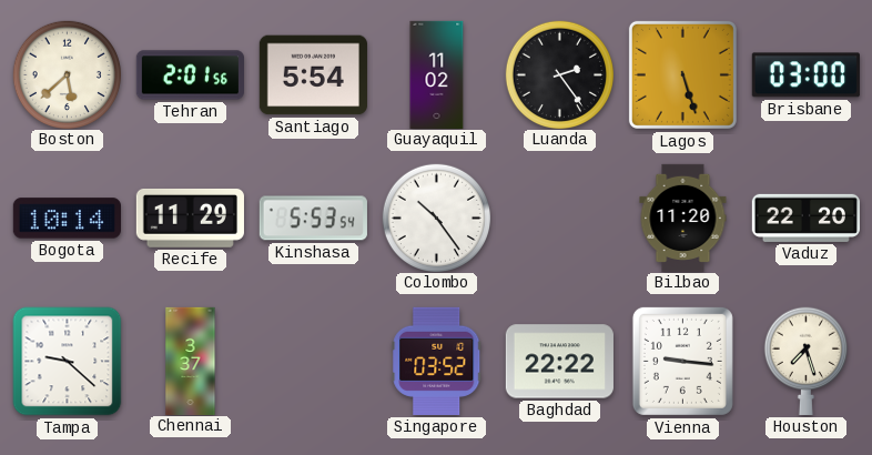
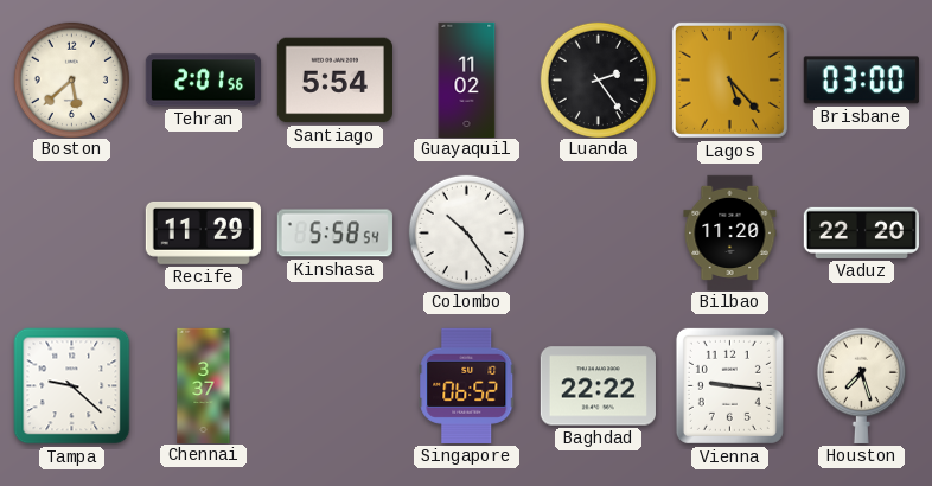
Lagos: 5:27 -> 5:23
Bogota: 10:14 -> none
Kinshasa: 5:53 -> 5:58
Singapore: 03:52 -> 06:52
